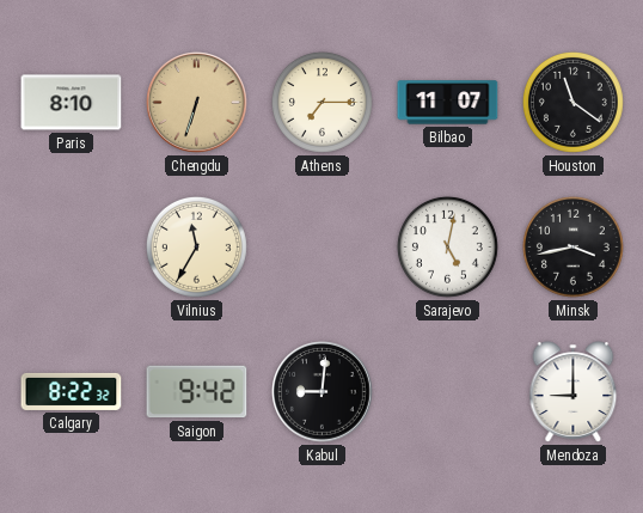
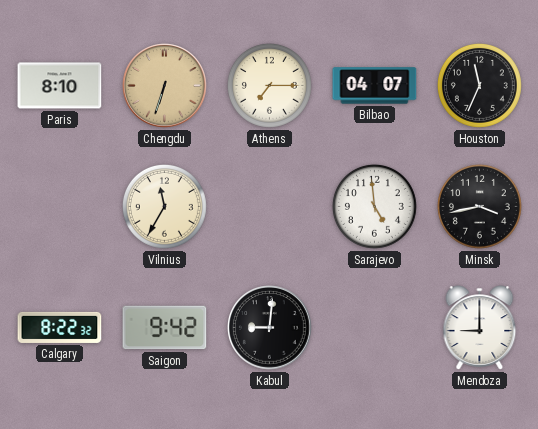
Bilbao: 11:07 -> 04:07
Houston: 11:21 -> 11:34
Sarajevo: 5:02 -> 4:59
